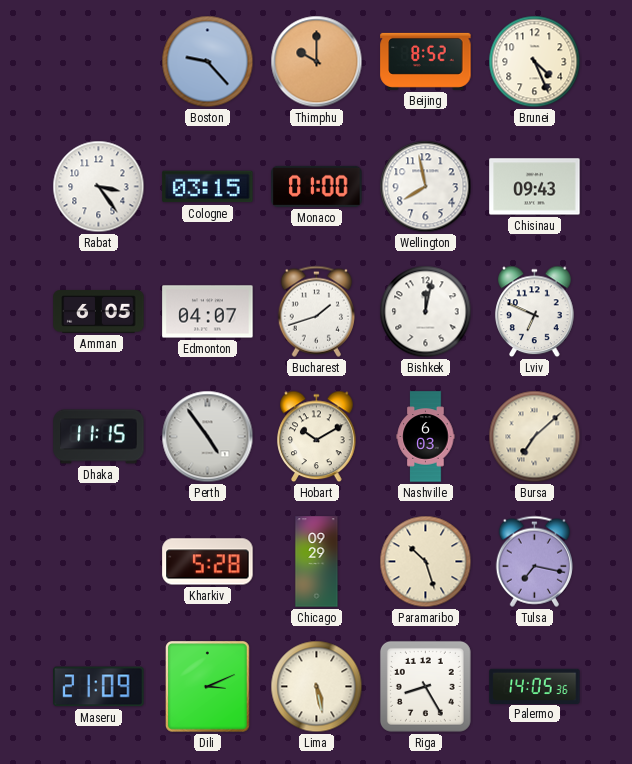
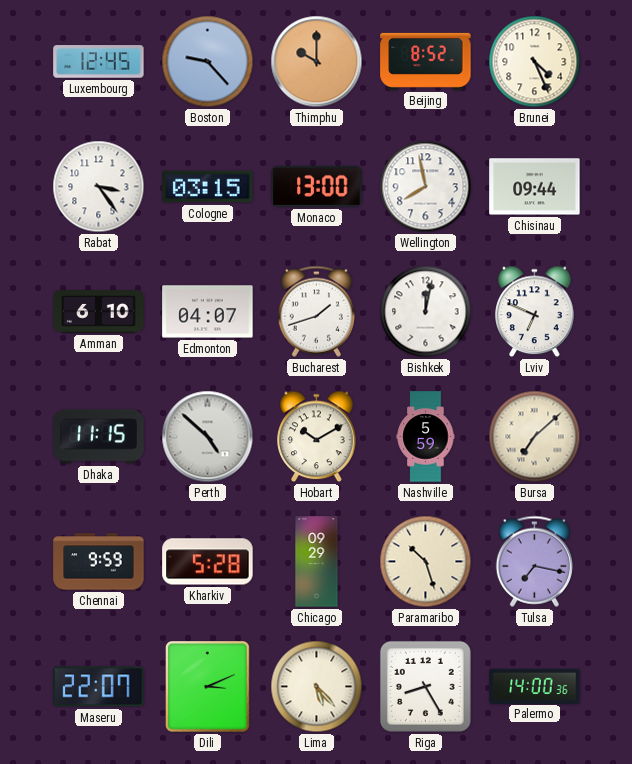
Luxembourg: none -> 12:45
Monaco: 01:00 -> 13:00
Chisinau: 09:43 -> 09:44
Amman: 6:05 -> 6:10
Perth: 4:54 -> 4:52
Nashville: 6:03 -> 5:59
Chennai: none -> 9:59
Maseru: 21:09 -> 22:07
Lima: 5:28 -> 5:23
Palermo: 14:05 -> 14:00
